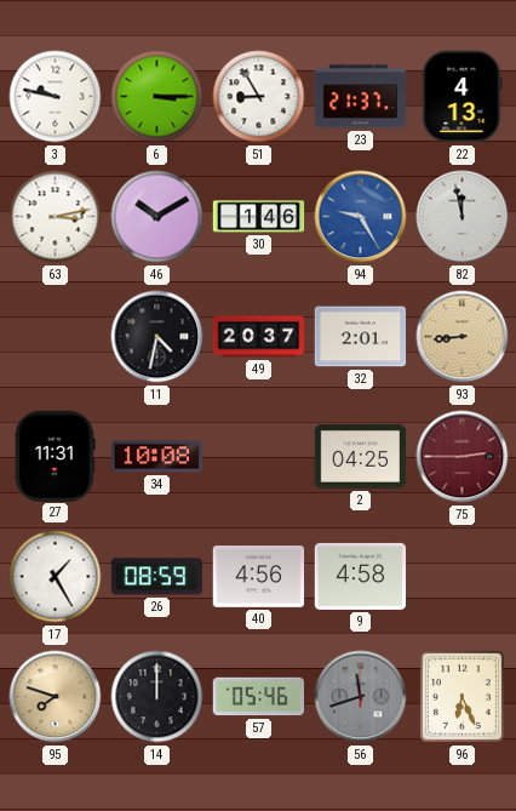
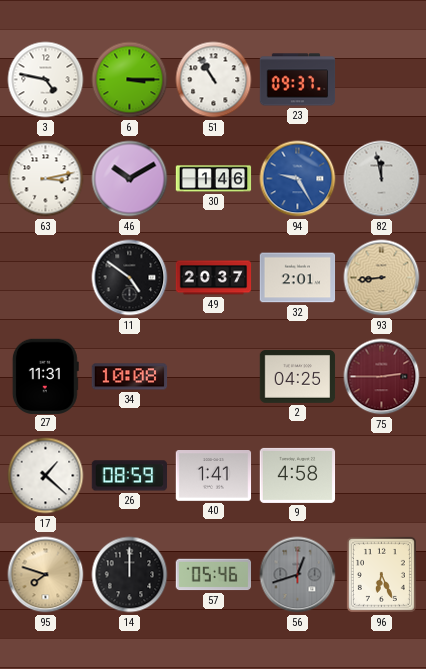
3: 9:47 -> 4:47
51: 8:55 -> 10:55
23: 21:37 -> 09:37
22: 4:13 -> none
11: 4:32 -> 4:51
17: 1:25 -> 1:22
40: 4:56 -> 1:41
56: 11:42 -> 12:42
